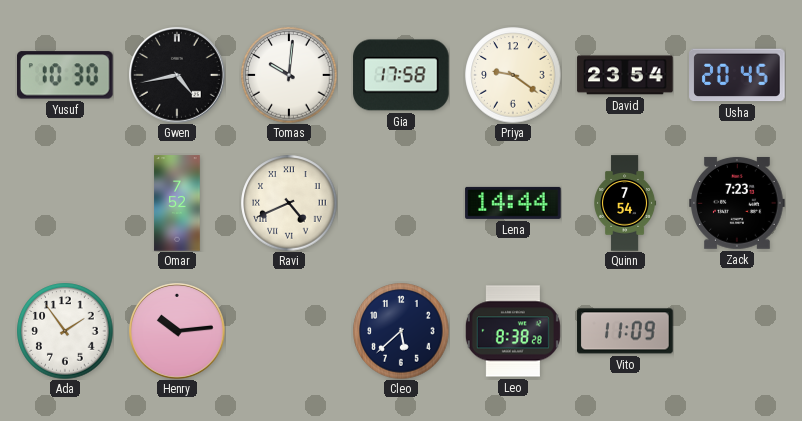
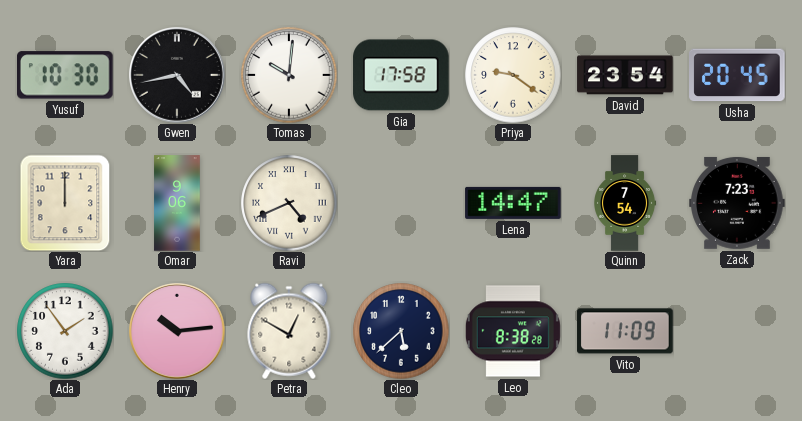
Yara: none -> 12:00
Omar: 7:52 -> 9:06
Lena: 14:44 -> 14:47
Petra: none -> 12:50
